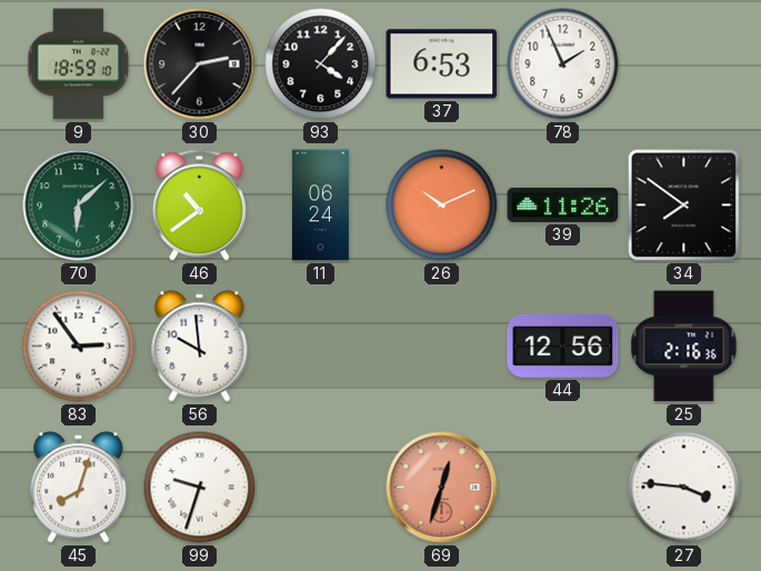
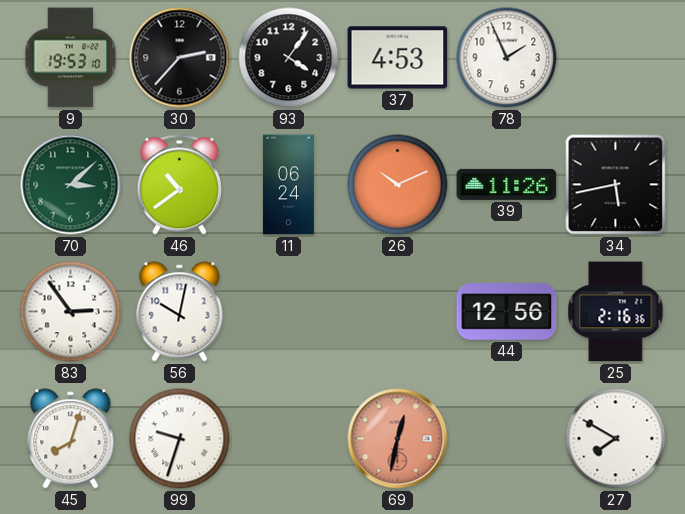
9: 18:59 -> 19:53
93: 4:07 -> 4:06
37: 6:53 -> 4:53
70: 6:08 -> 3:08
34: 7:51 -> 5:43
56: 9:59 -> 10:02
69: 12:33 -> 12:32
27: 3:46 -> 7:50
